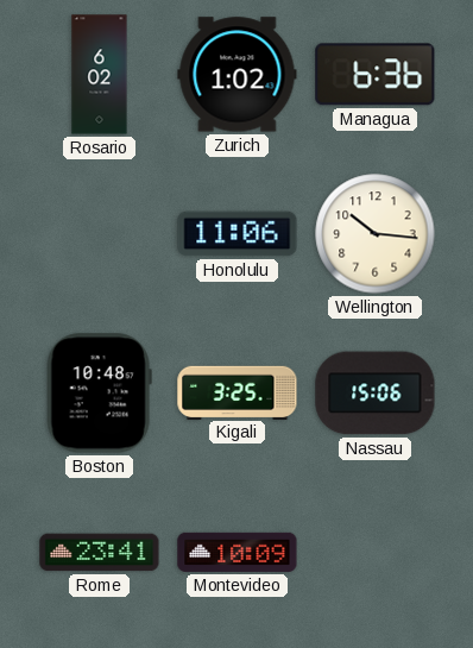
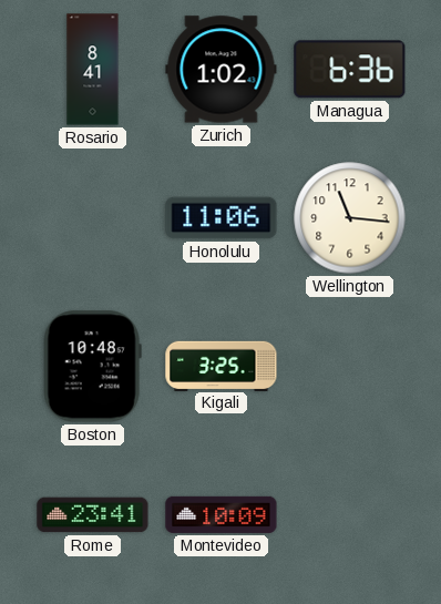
Rosario: 6:02 -> 8:41
Wellington: 10:16 -> 11:16
Nassau: 15:06 -> none
